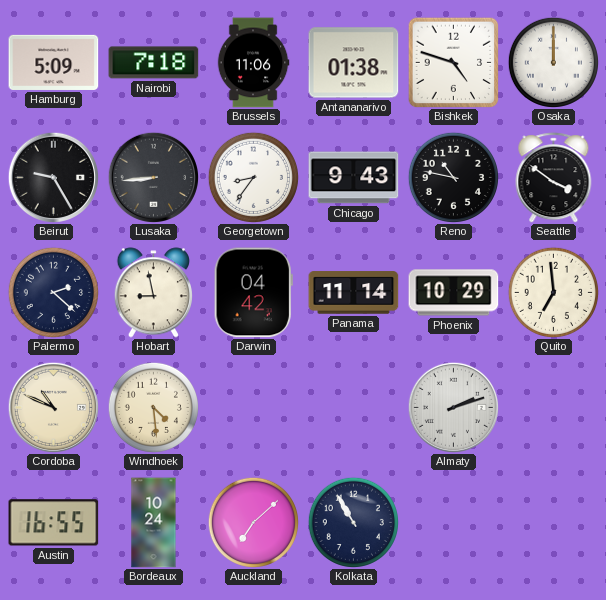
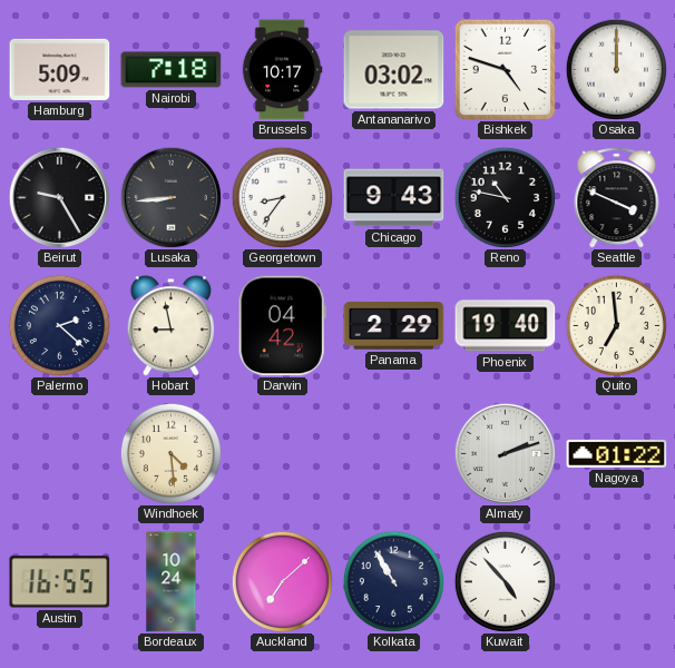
Brussels: 11:06 -> 10:17
Antananarivo: 01:38 -> 03:02
Seattle: 3:51 -> 3:49
Panama: 11:14 -> 2:29
Phoenix: 10:29 -> 19:40
Cordoba: 10:49 -> none
Nagoya: none -> 01:22
Kuwait: none -> 4:53
